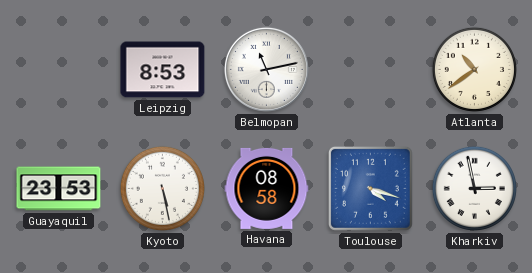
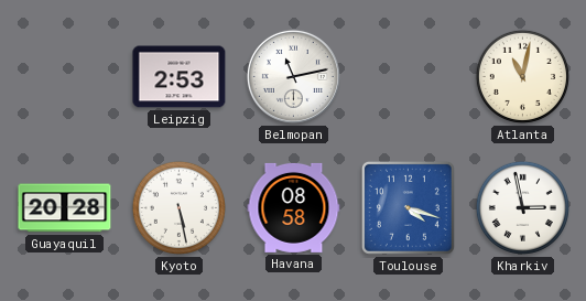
Leipzig: 8:53 -> 2:53
Atlanta: 10:39 -> 11:02
Guayaquil: 23:53 -> 20:28
